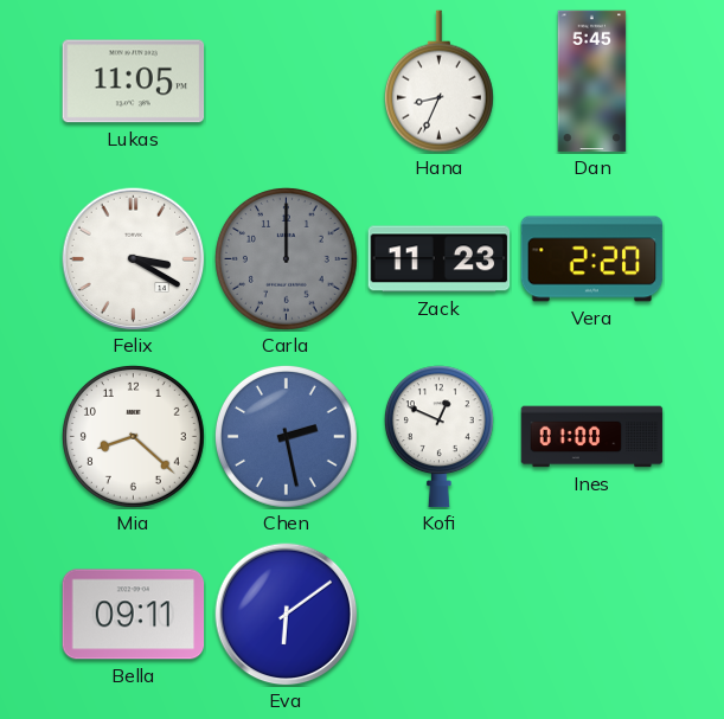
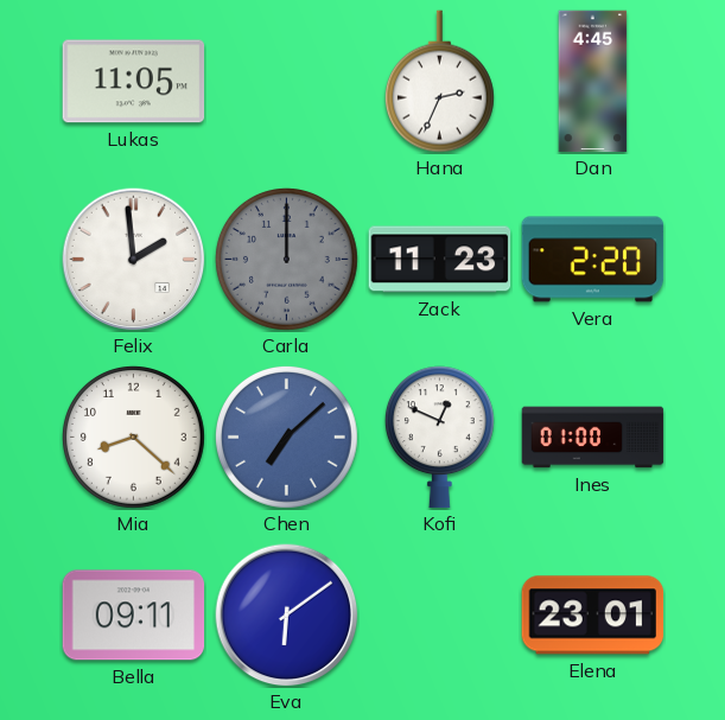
Hana: 8:34 -> 2:34
Dan: 5:45 -> 4:45
Felix: 3:20 -> 1:59
Chen: 2:28 -> 7:08
Elena: none -> 23:01
